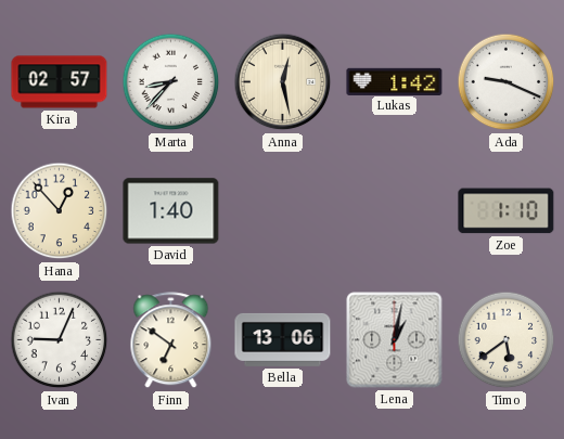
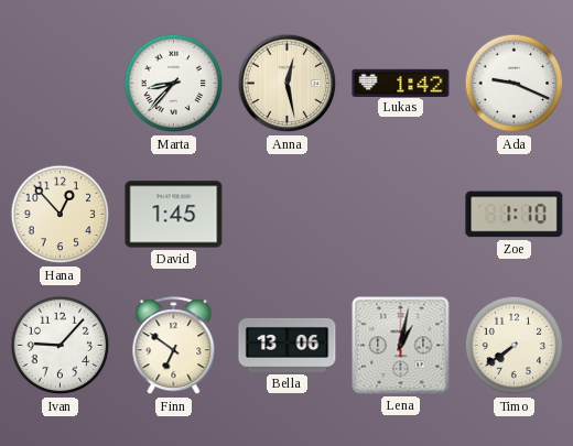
Kira: 02:57 -> none
David: 1:40 -> 1:45
Ivan: 9:04 -> 9:07
Timo: 5:39 -> 7:39
